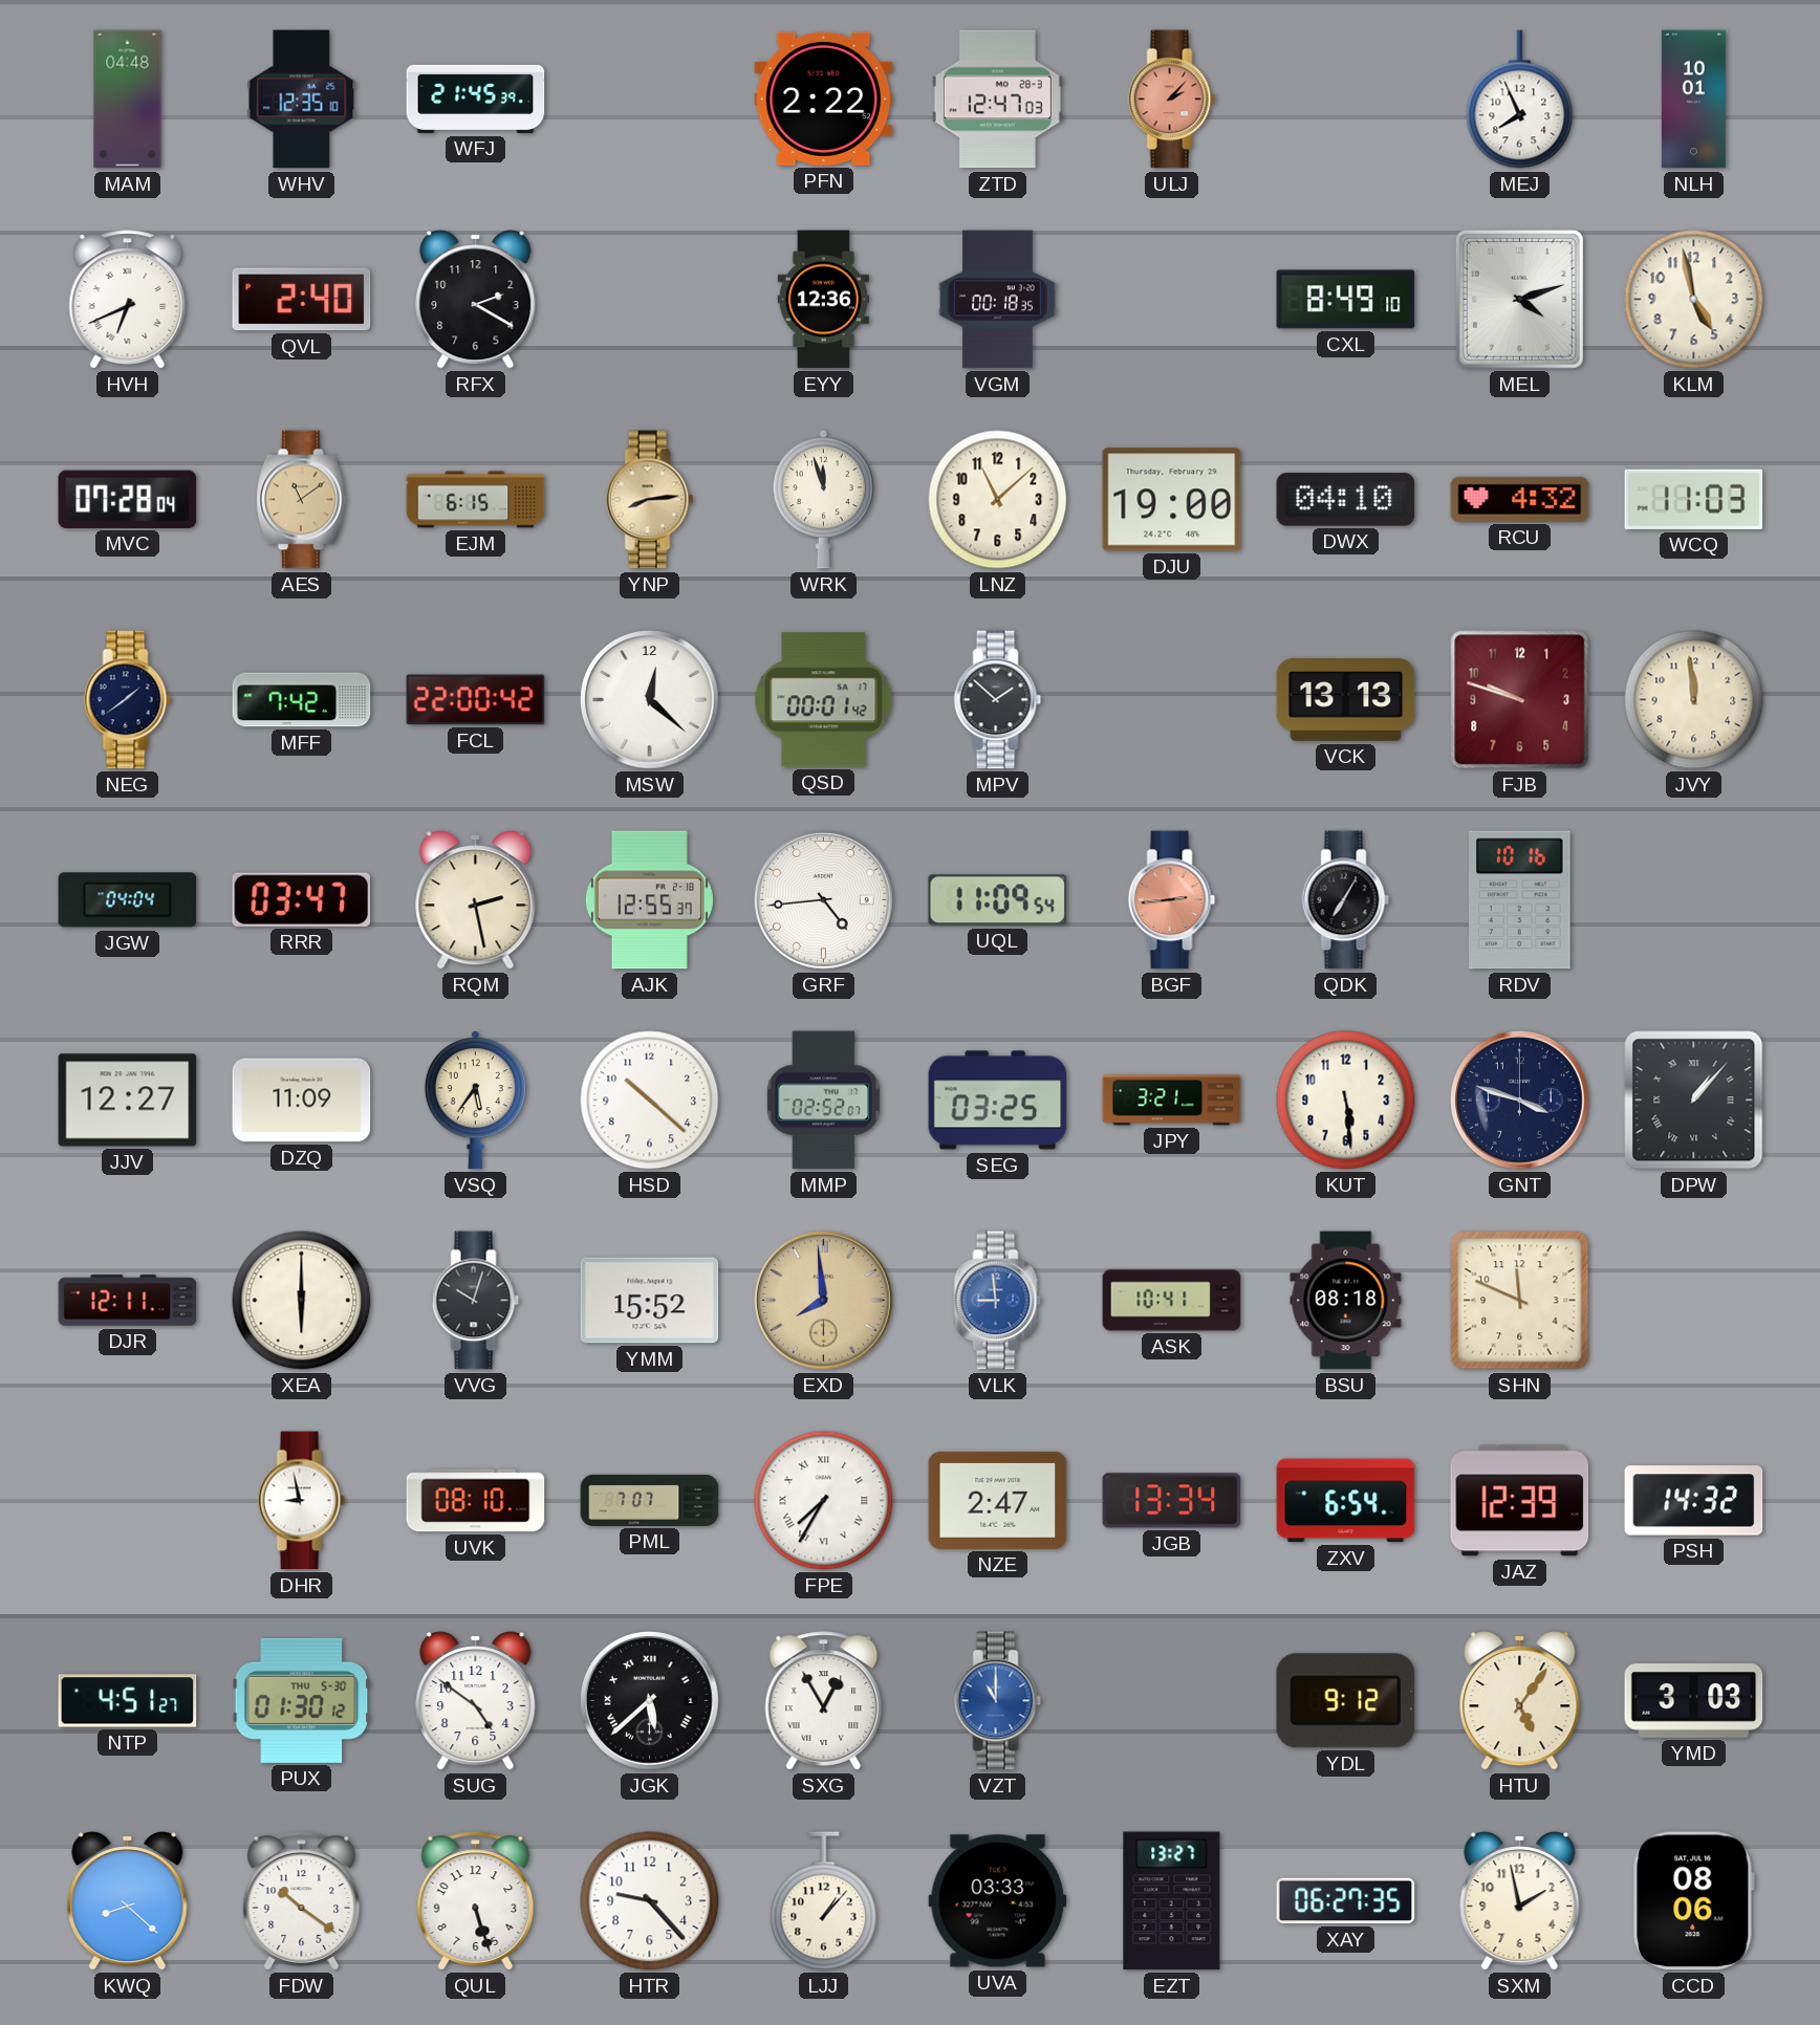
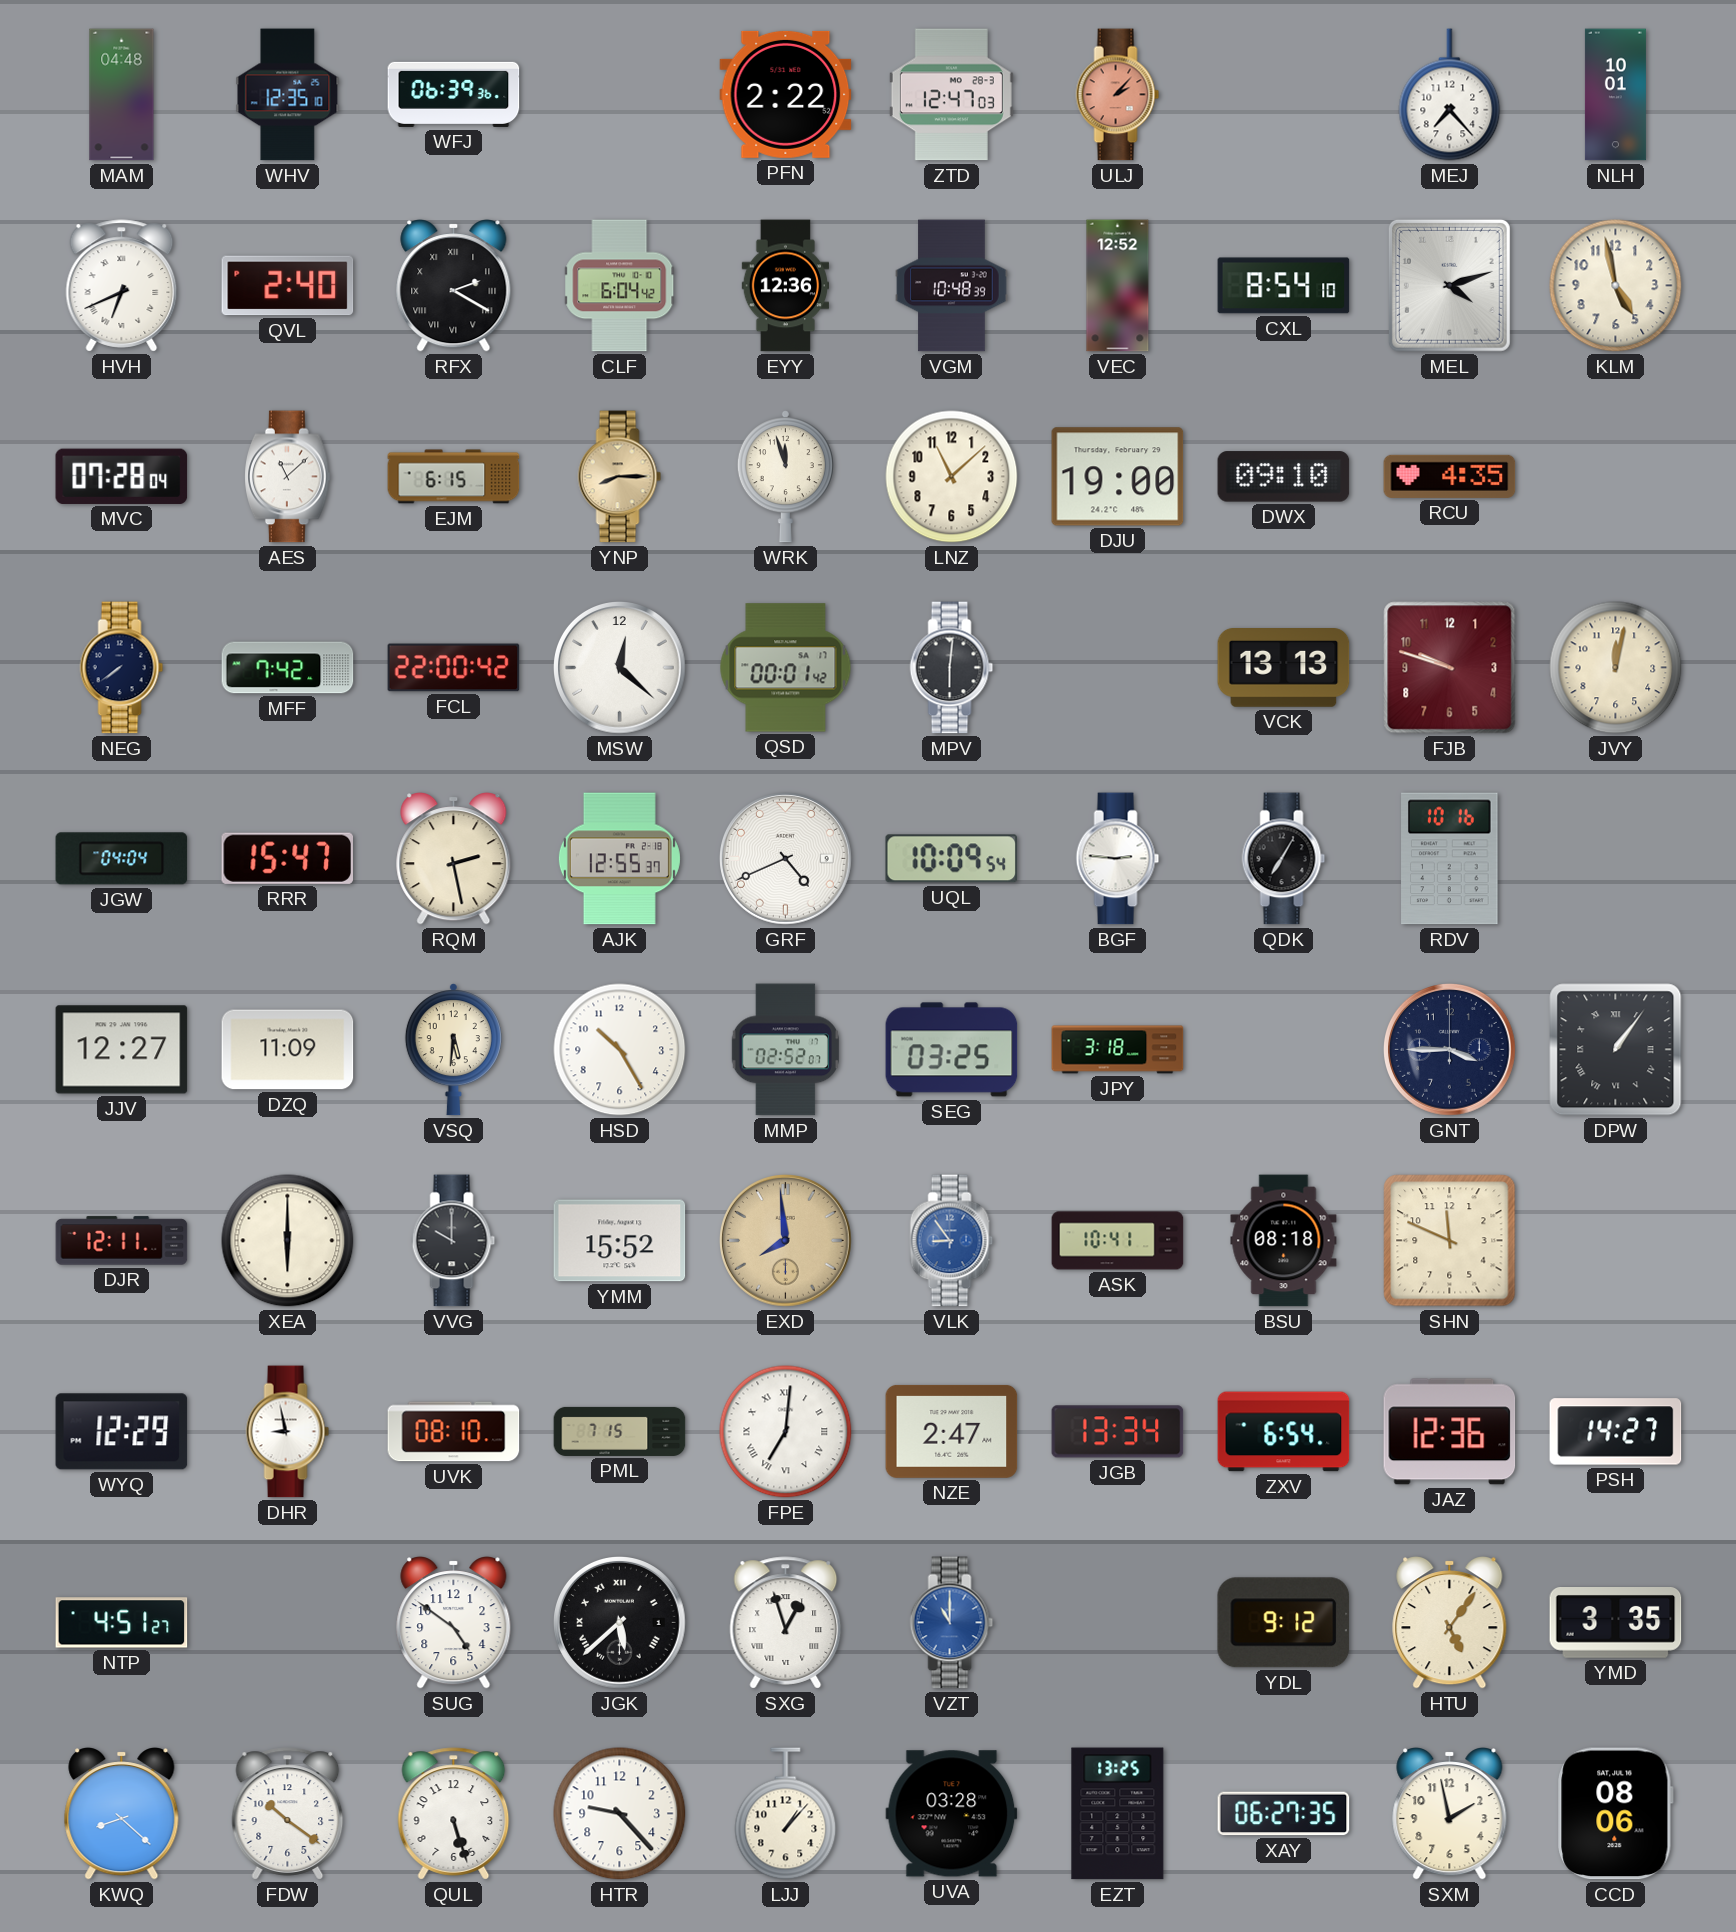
WFJ: 21:45 -> 06:39
MEJ: 7:56 -> 7:23
RFX numerals: Arabic -> Roman
CLF: none -> 6:04
VGM: 00:18 -> 10:48
VEC: none -> 12:52
CXL: 8:49 -> 8:54
AES: 11:09 -> 11:08
AES dial: champagne -> white
YNP: 8:14 -> 8:15
DWX: 04:10 -> 09:10
RCU: 4:32 -> 4:35
WCQ: 11:03 -> none
NEG: 1:39 -> 7:39
MPV: 1:52 -> 6:01
JVY: 11:59 -> 12:02
RRR: 03:47 -> 15:47
GRF: 4:44 -> 4:41
UQL: 11:09 -> 10:09
BGF: 2:44 -> 2:46
BGF dial: salmon -> white
VSQ: 5:36 -> 5:31
HSD: 10:22 -> 10:25
JPY: 3:21 -> 3:18
KUT: 5:29 -> none
GNT: 3:48 -> 3:45
DPW: 1:07 -> 1:06
VVG: 10:03 -> 10:00
VLK: 8:59 -> 8:54
WYQ: none -> 12:29
PML: 7:07 -> 7:15
FPE: 7:35 -> 7:01
JAZ: 12:39 -> 12:36
PSH: 14:32 -> 14:27
PUX: 01:30 -> none
SXG: 12:55 -> 12:57
YMD: 3:03 -> 3:35
UVA: 03:33 -> 03:28
EZT: 13:27 -> 13:25
